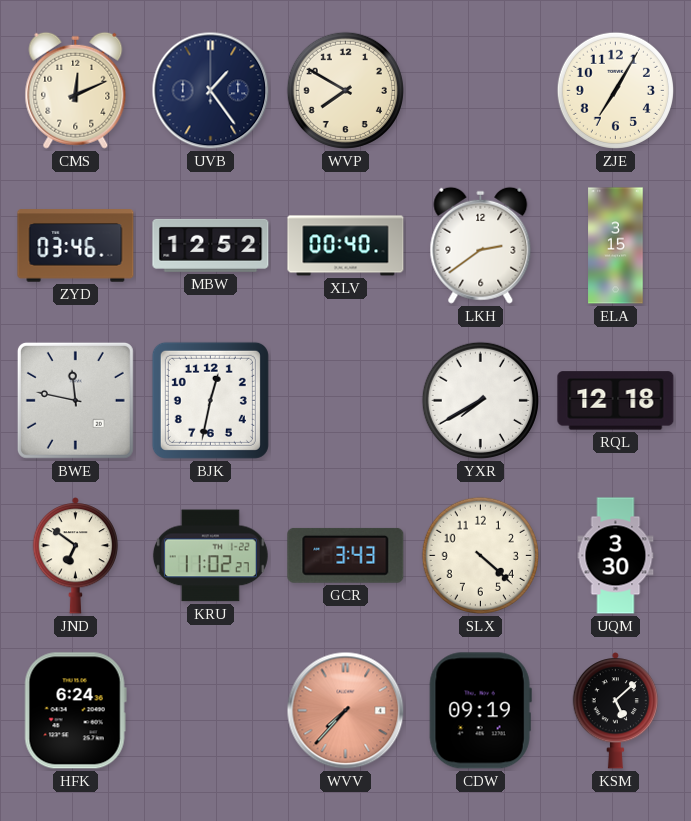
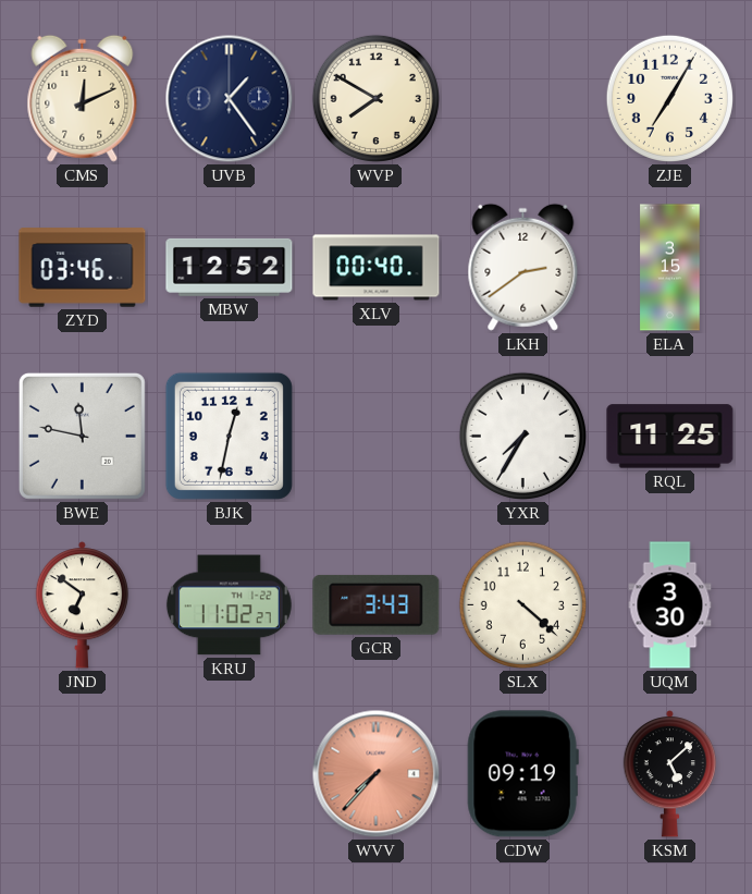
YXR: 7:40 -> 7:35
RQL: 12:18 -> 11:25
HFK: 6:24 -> none
